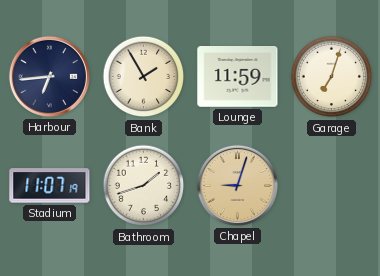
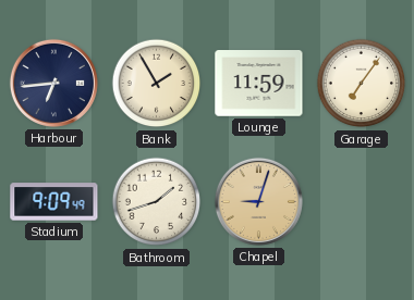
Garage: 7:03 -> 7:06
Stadium: 11:07 -> 9:09
